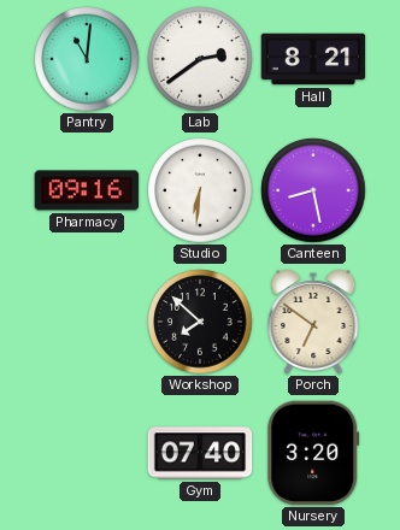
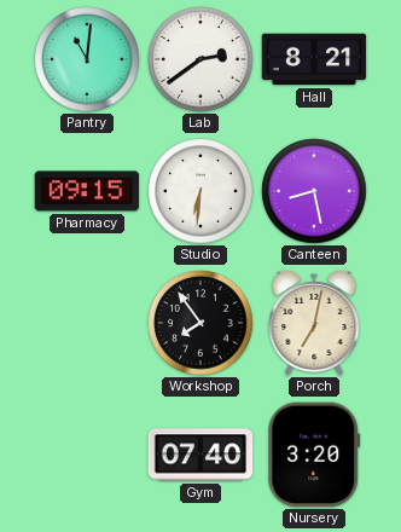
Pharmacy: 09:16 -> 09:15
Workshop: 7:52 -> 7:54
Porch: 6:51 -> 7:02
